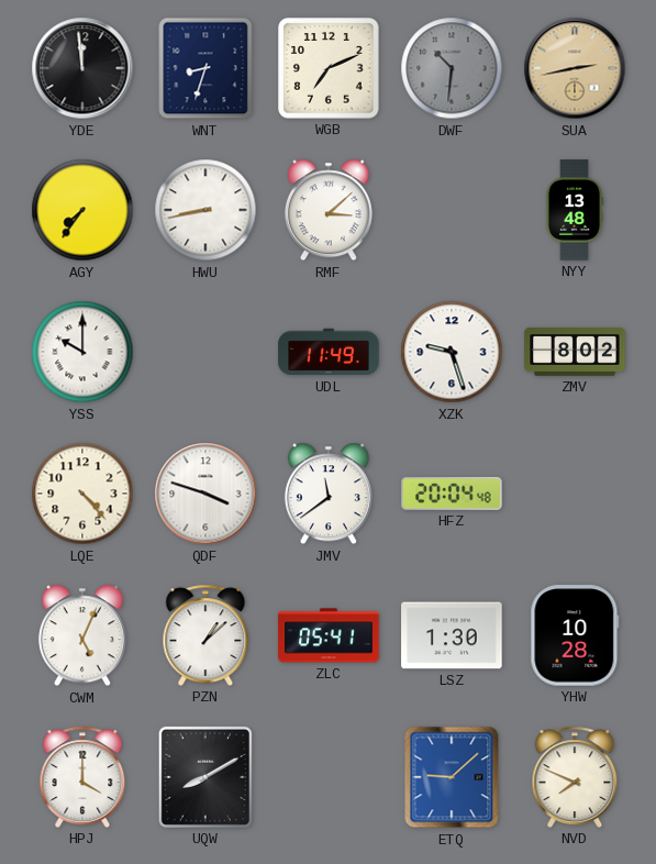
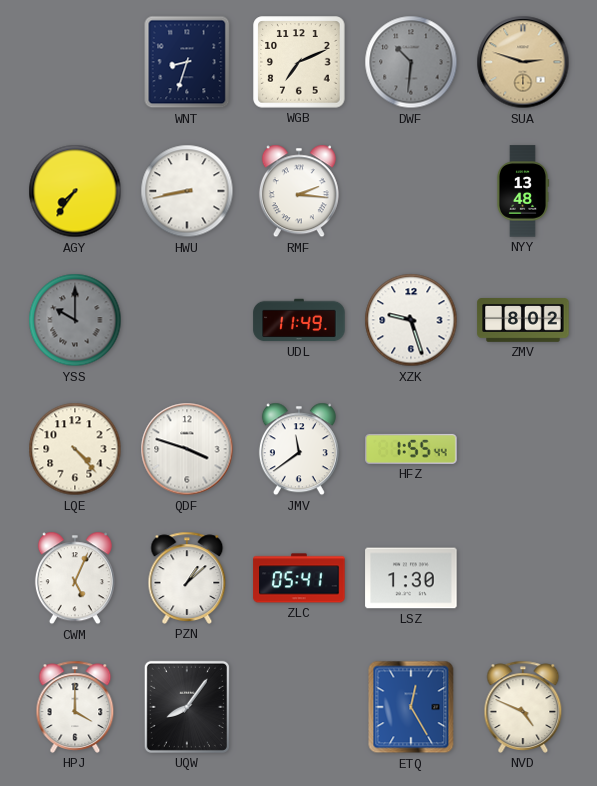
YDE: 11:59 -> none
SUA: 2:43 -> 2:48
RMF: 3:08 -> 2:16
YSS dial: white -> grey
HFZ: 20:04 -> 1:55
YHW: 10:28 -> none
UQW: 8:10 -> 8:06
ETQ: 9:08 -> 12:25
NVD: 7:49 -> 4:49
